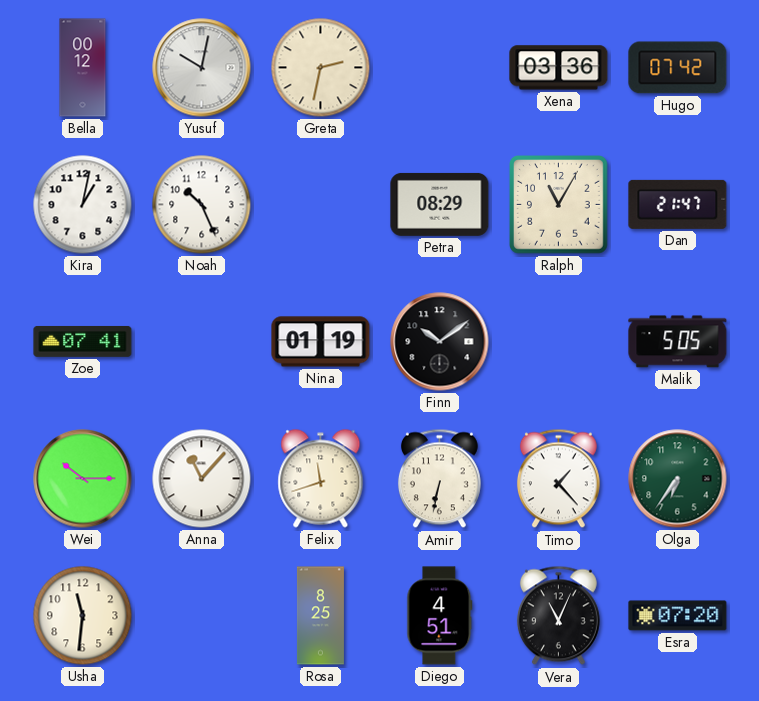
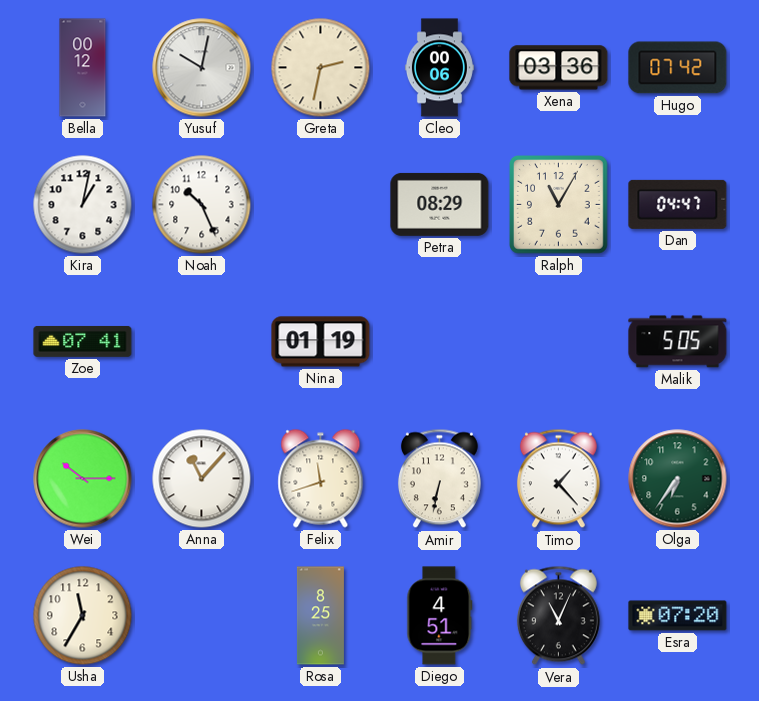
Cleo: none -> 00:06
Dan: 21:47 -> 04:47
Finn: 10:09 -> none
Usha: 11:31 -> 11:35
